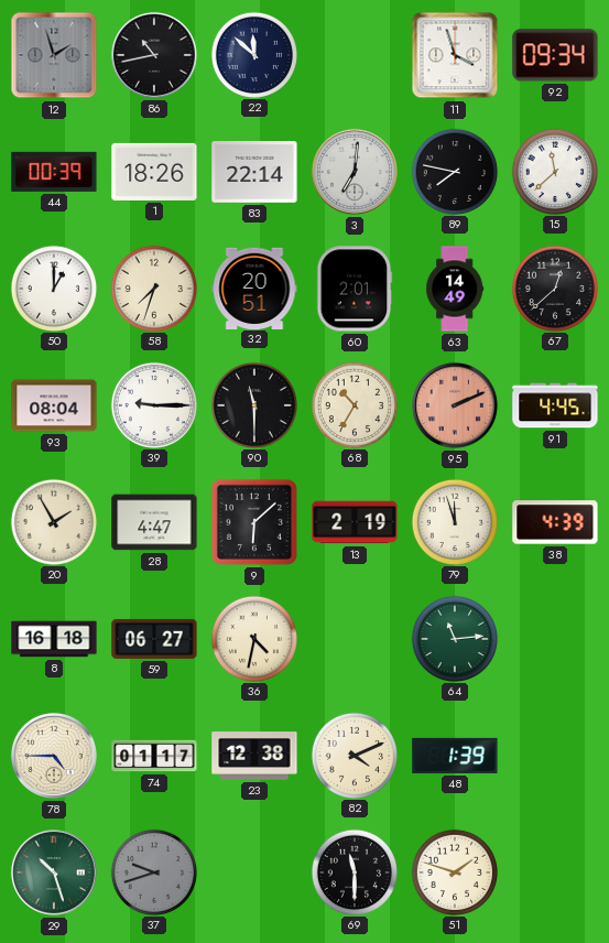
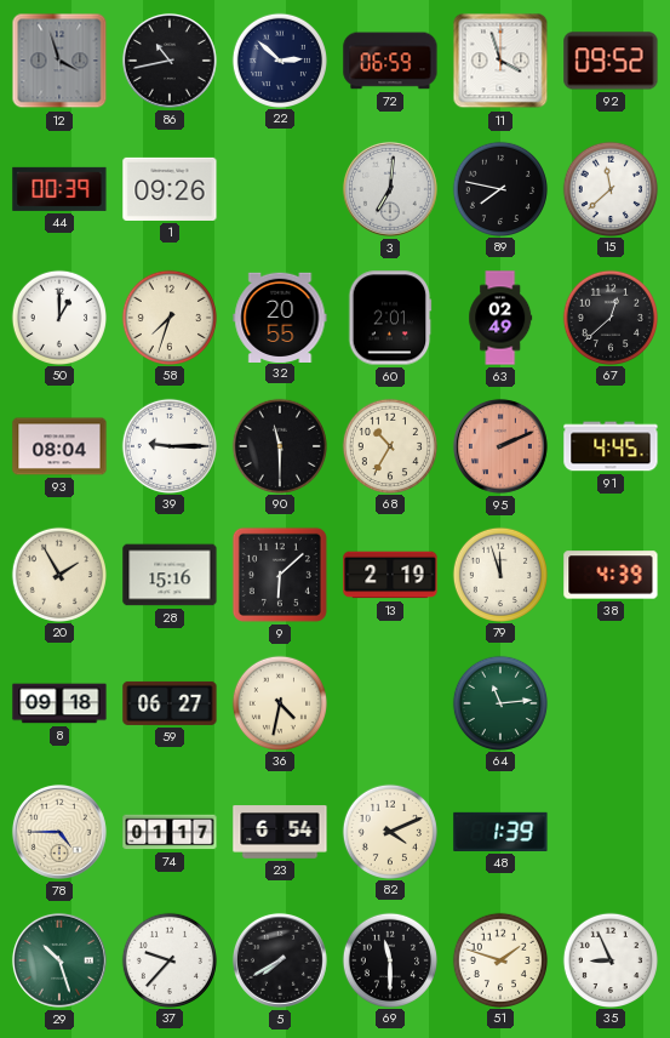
12: 1:57 -> 3:57
22: 11:52 -> 2:52
72: none -> 06:59
92: 09:34 -> 09:52
1: 18:26 -> 09:26
83: 22:14 -> none
32: 20:51 -> 20:55
63: 14:49 -> 02:49
28: 4:47 -> 15:16
8: 16:18 -> 09:18
23: 12:38 -> 6:54
37: 9:42 -> 9:37
37 dial: grey -> white
5: none -> 7:40
35: none -> 8:56
